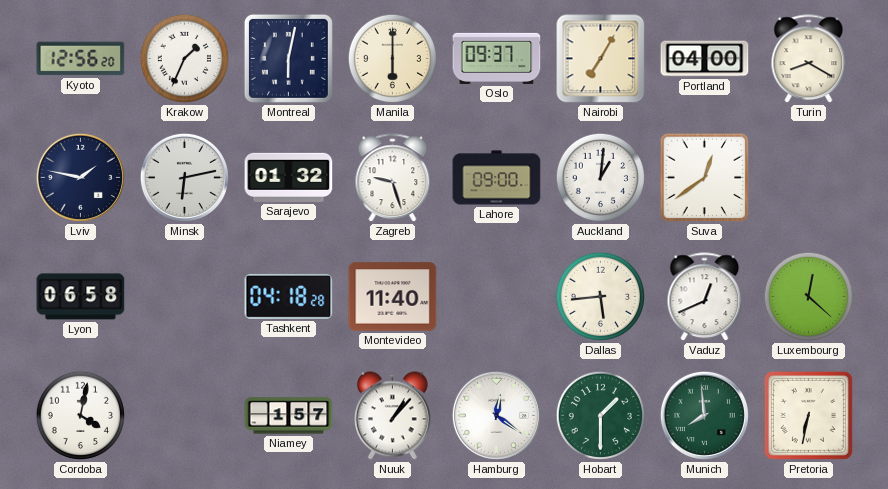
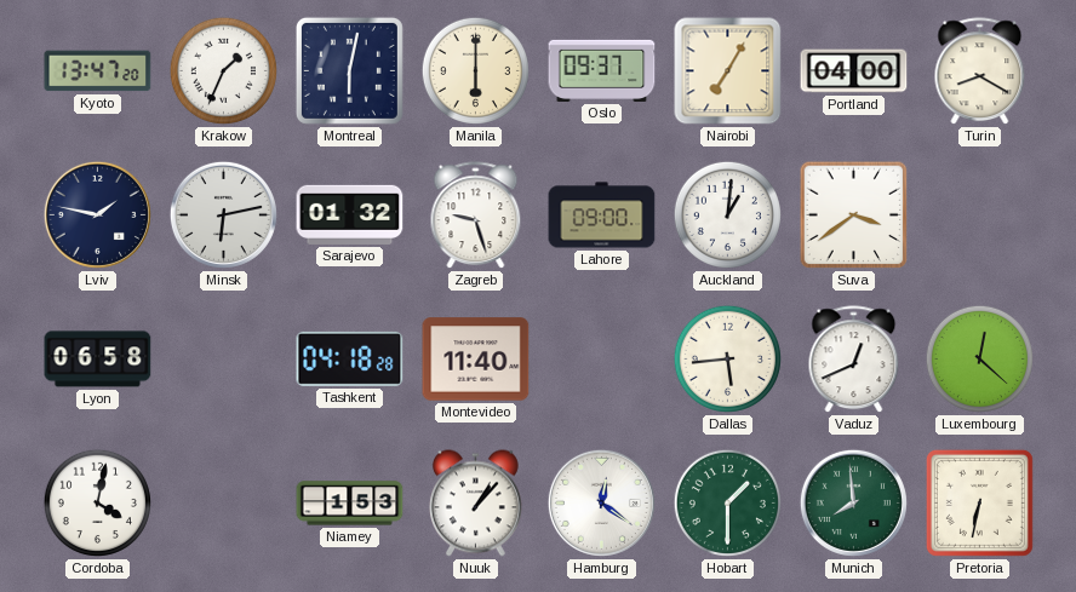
Kyoto: 12:56 -> 13:47
Suva: 12:39 -> 3:39
Niamey: 1:57 -> 1:53
